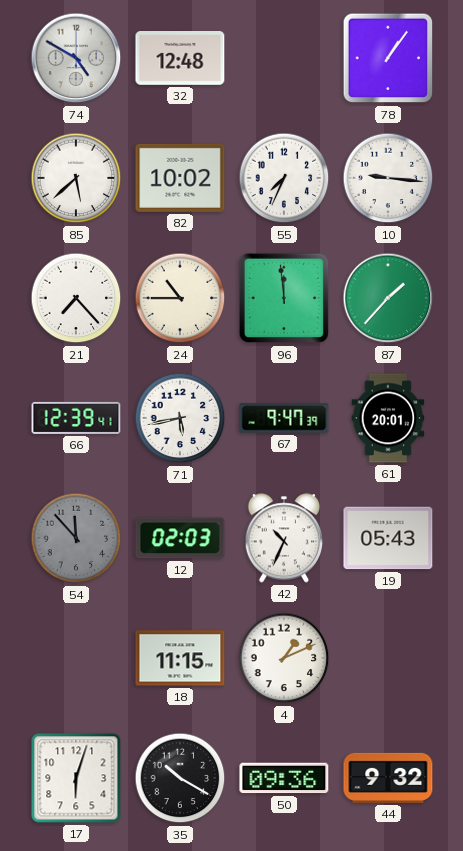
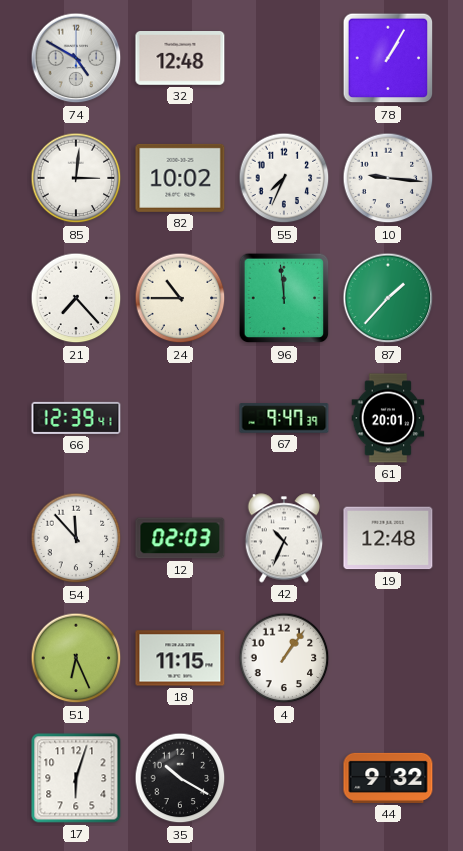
78: 1:06 -> 1:05
85: 5:38 -> 3:01
71: 5:43 -> none
54 dial: grey -> white
19: 05:43 -> 12:48
51: none -> 6:26
4: 1:11 -> 1:06
50: 09:36 -> none
